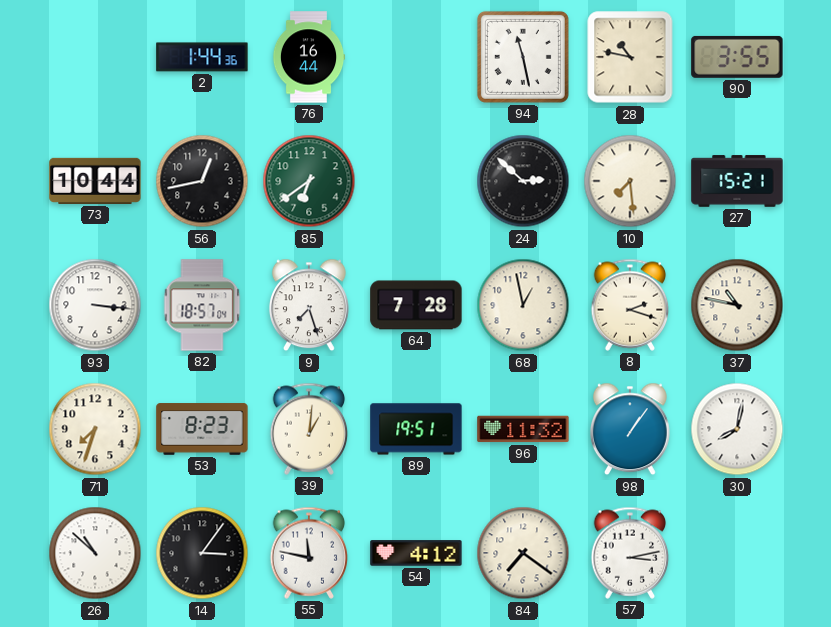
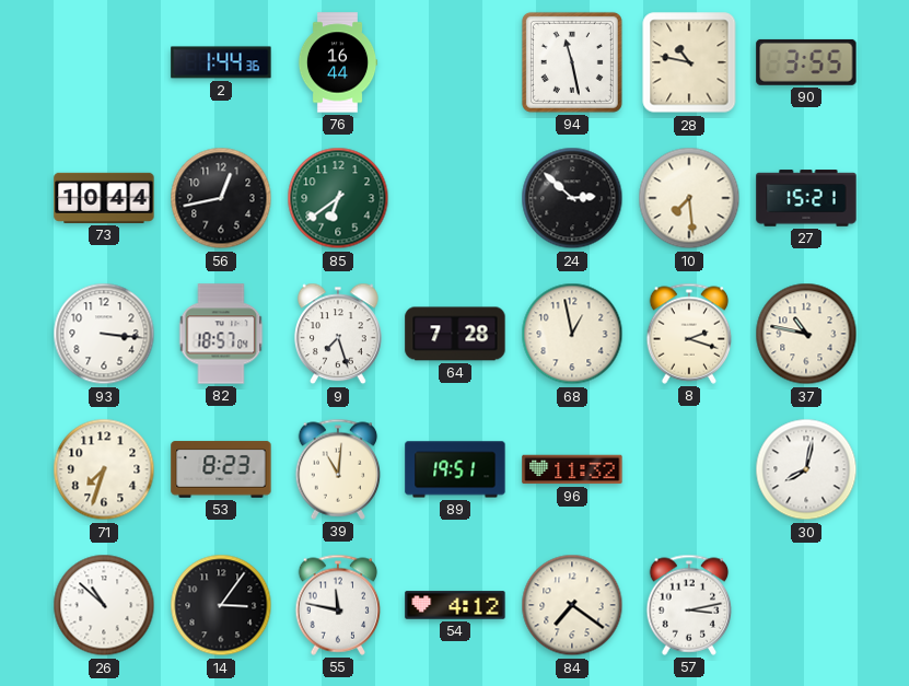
39: 1:01 -> 11:01
98: 1:06 -> none
